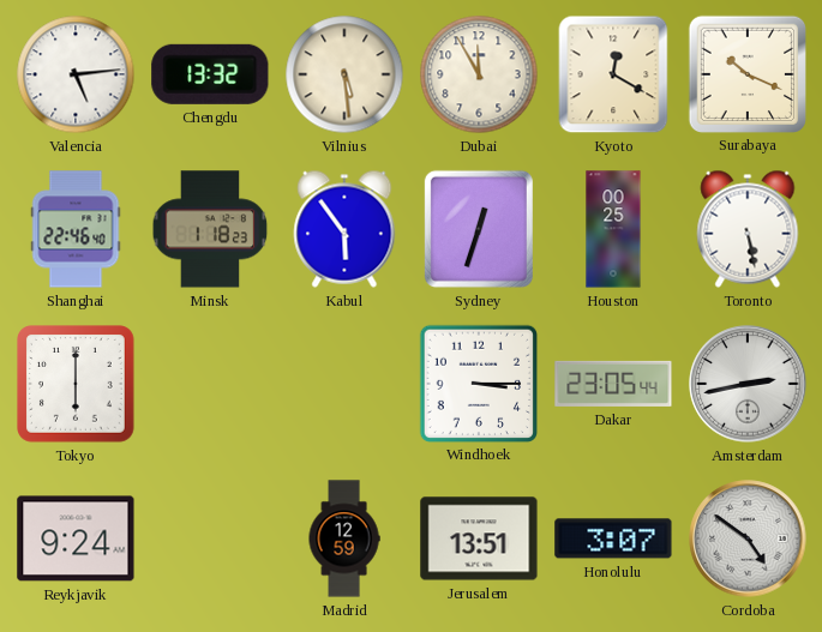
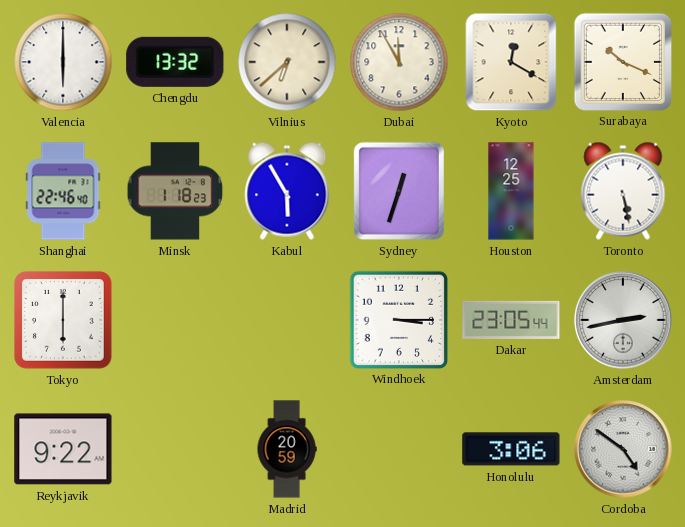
Valencia: 5:14 -> 6:00
Vilnius: 5:29 -> 6:38
Kabul: 5:54 -> 5:55
Houston: 00:25 -> 12:25
Reykjavik: 9:24 -> 9:22
Madrid: 12:59 -> 20:59
Jerusalem: 13:51 -> none
Honolulu: 3:07 -> 3:06
